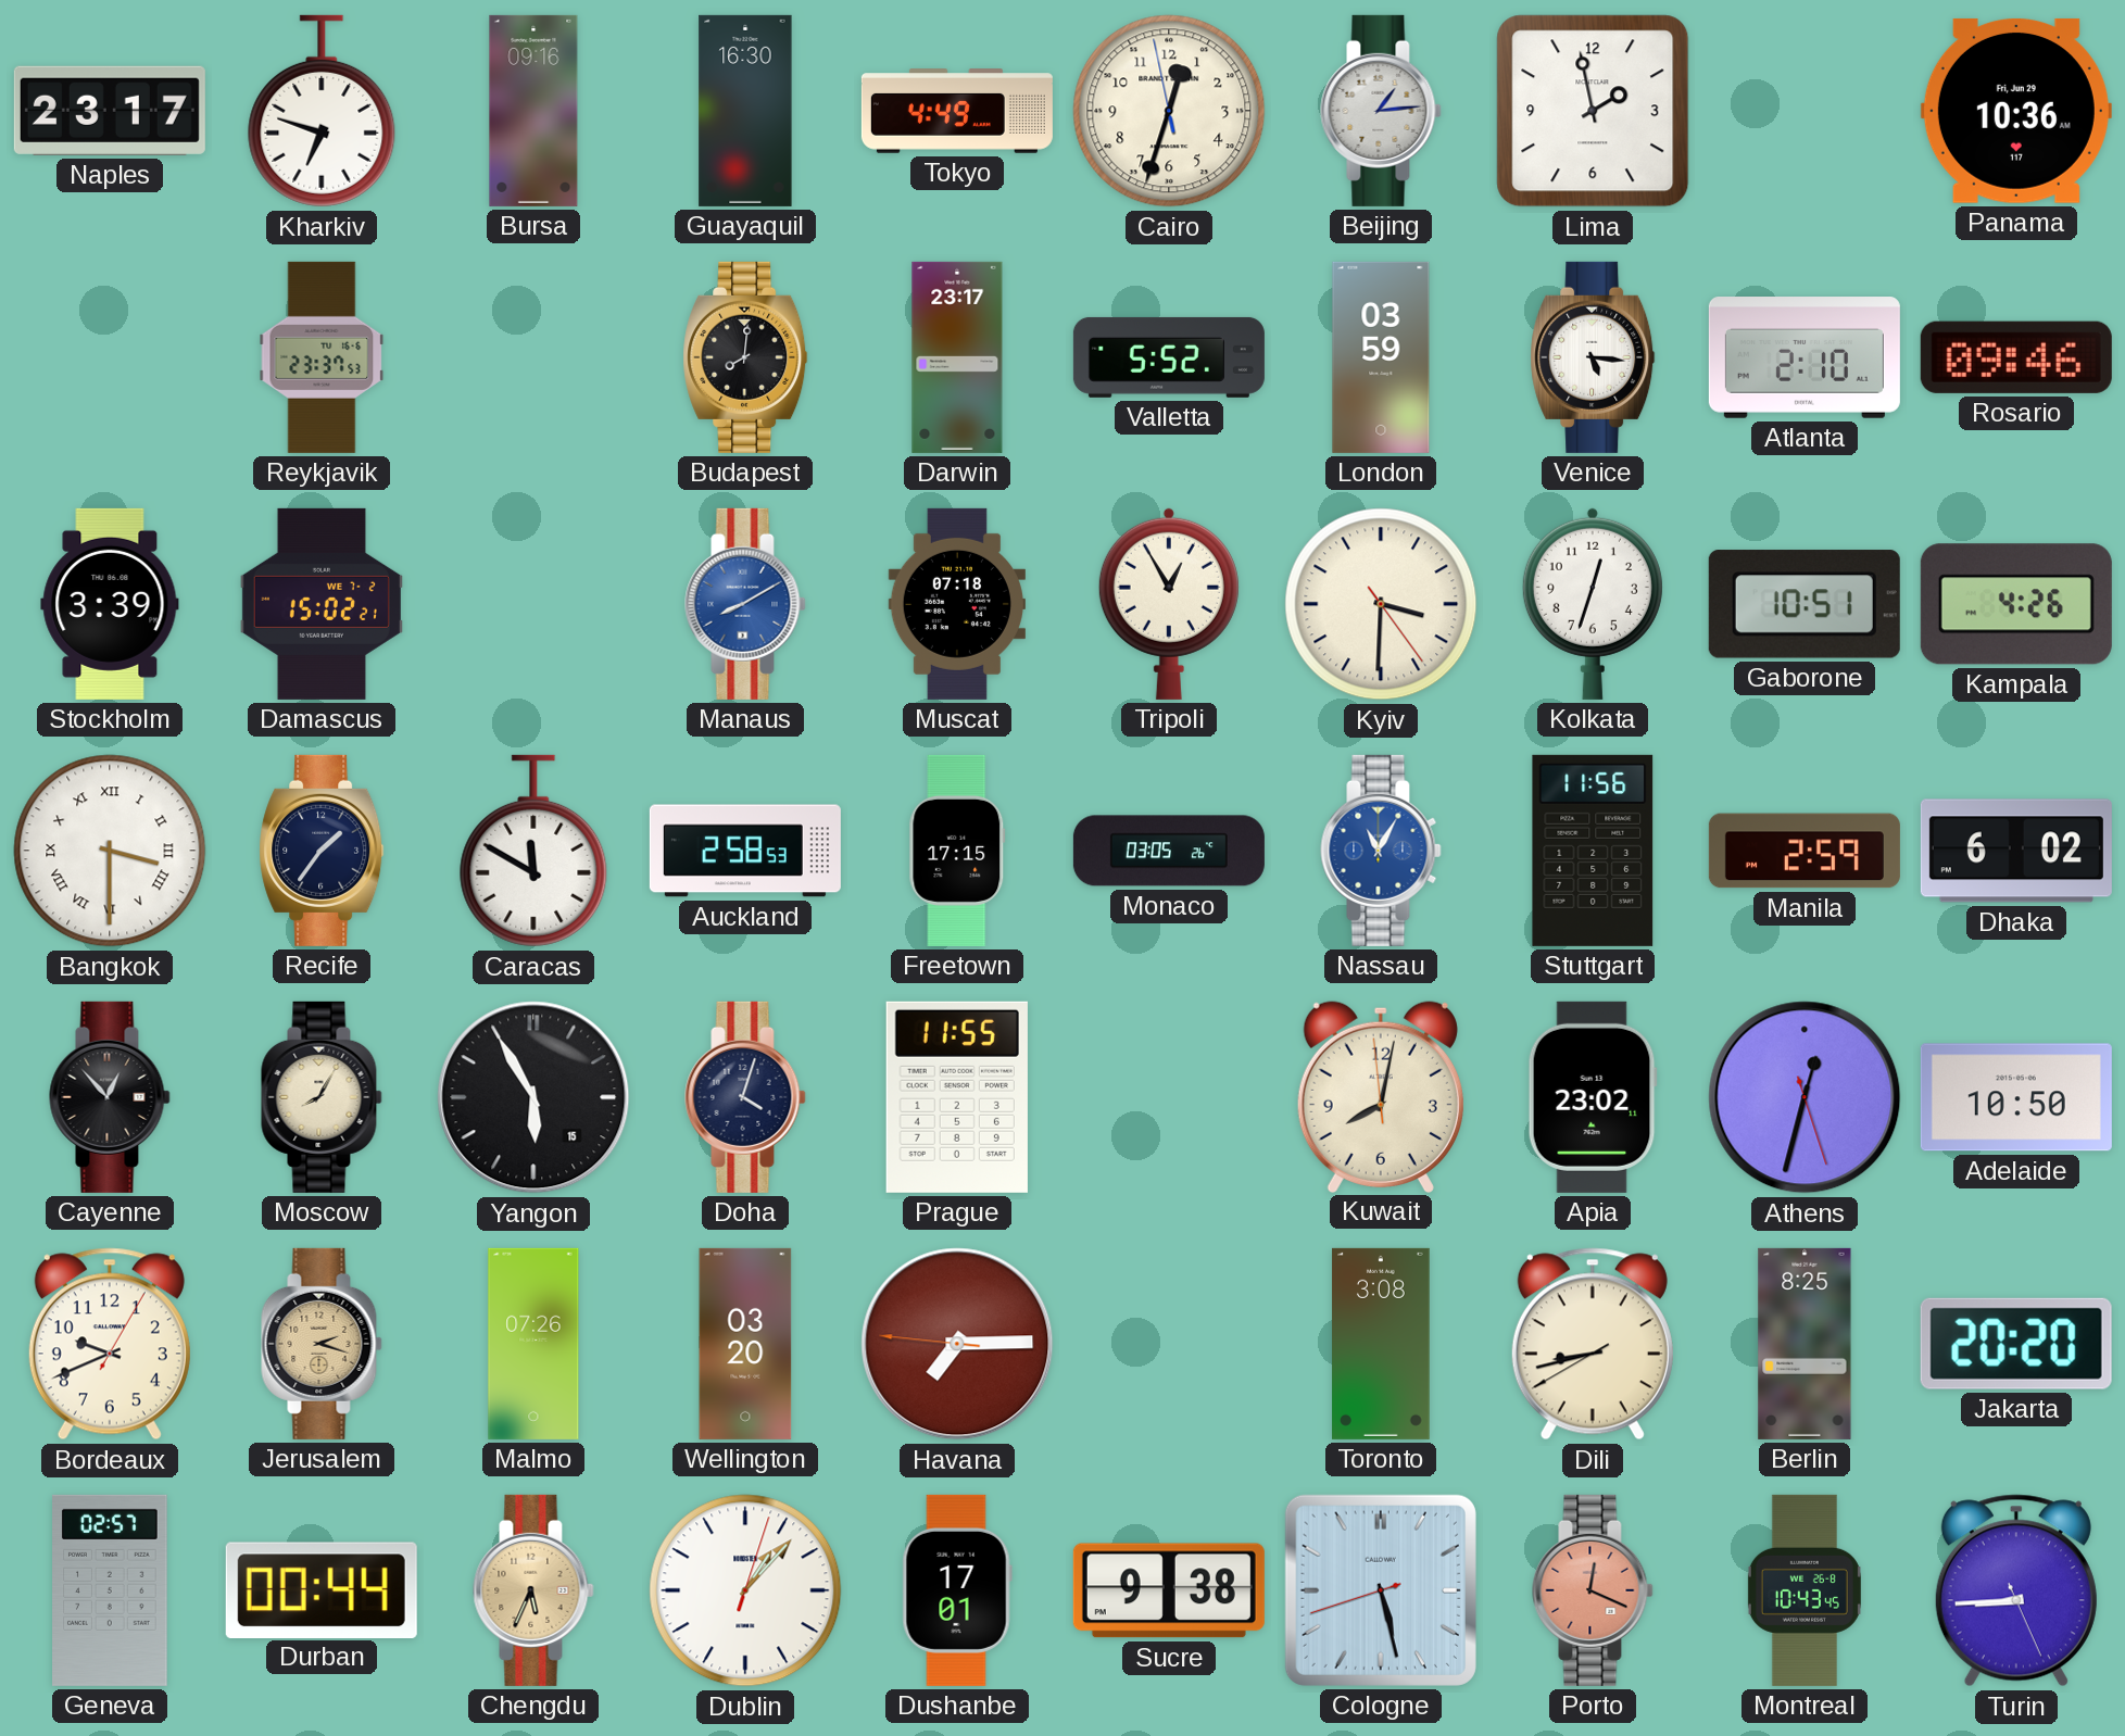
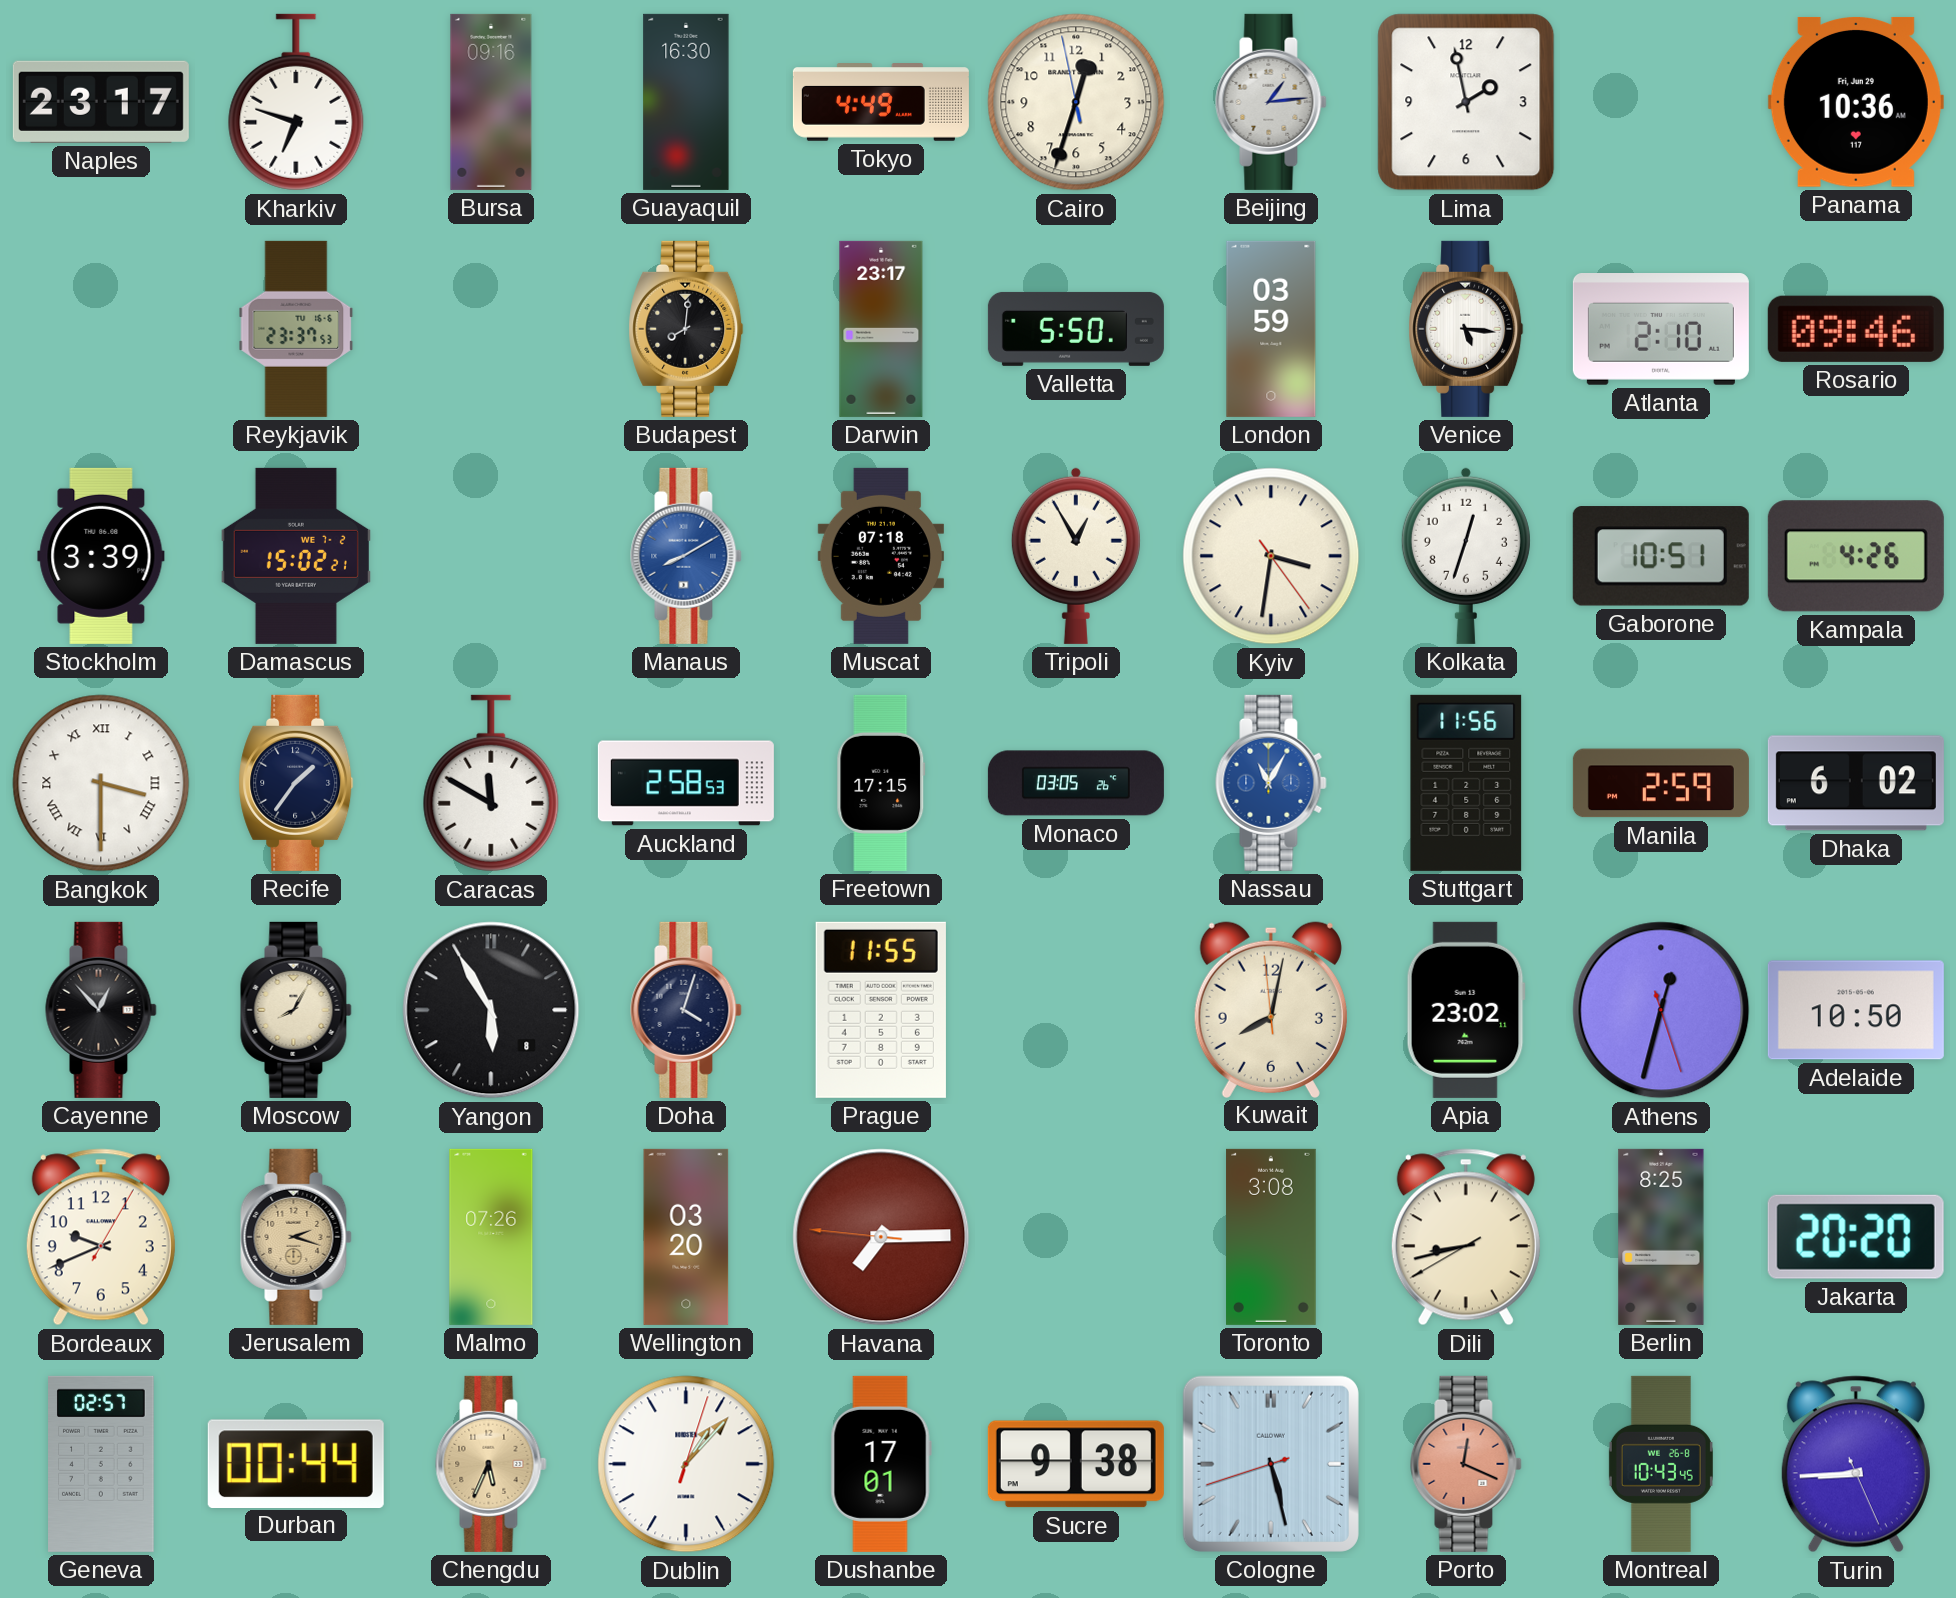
Valletta: 5:52 -> 5:50
Kyiv: 3:30 -> 3:31
Yangon date: 15 -> 8
